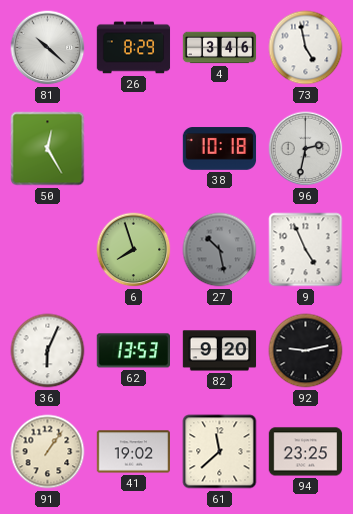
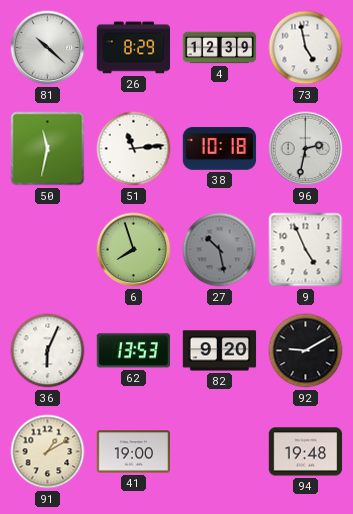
4: 3:46 -> 12:39
50: 12:25 -> 11:32
51: none -> 11:14
92: 9:13 -> 9:10
91: 1:06 -> 1:10
41: 19:02 -> 19:00
61: 11:38 -> none
94: 23:25 -> 19:48
